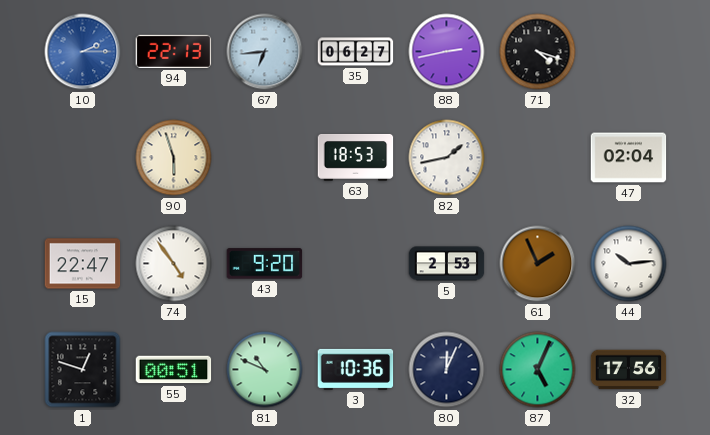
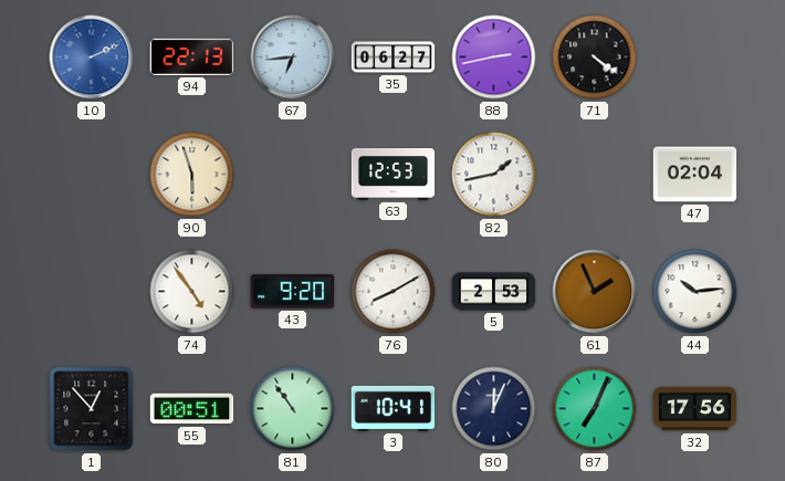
10: 2:15 -> 2:11
71: 4:18 -> 4:21
63: 18:53 -> 12:53
15: 22:47 -> none
76: none -> 8:10
1: 12:48 -> 12:53
81: 10:49 -> 10:54
3: 10:36 -> 10:41
87: 5:04 -> 7:04
